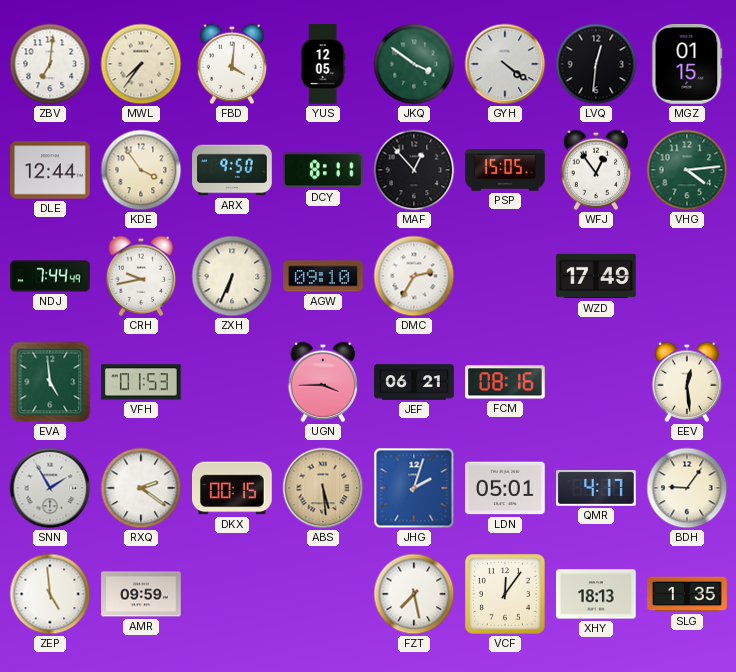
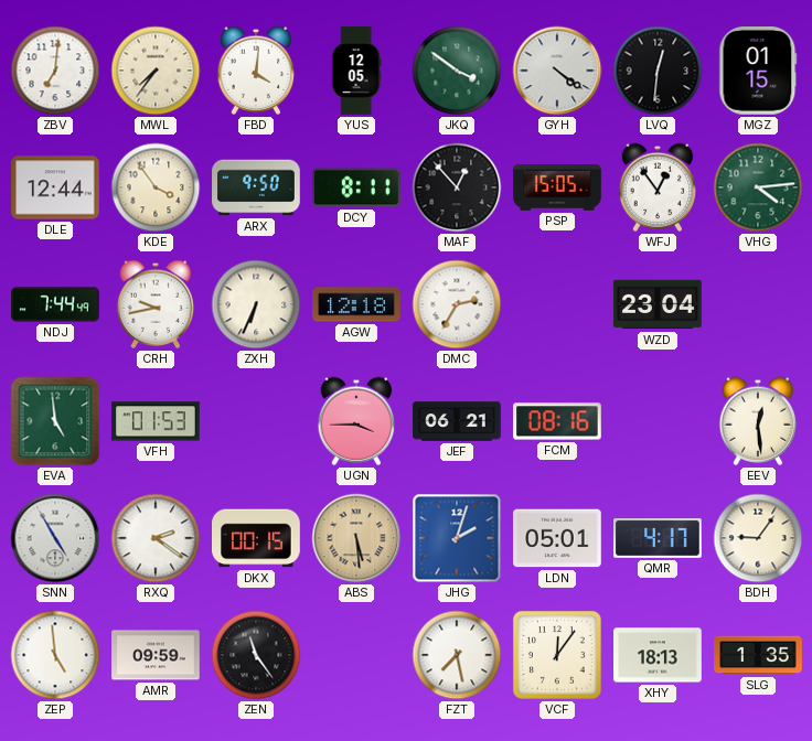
AGW: 09:10 -> 12:18
WZD: 17:49 -> 23:04
SNN: 1:55 -> 4:55
ZEN: none -> 11:24
